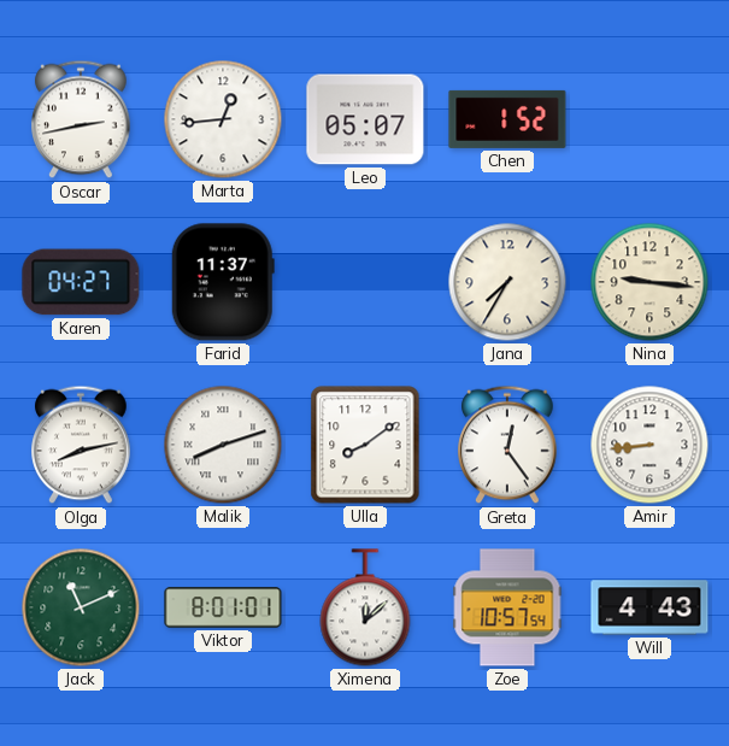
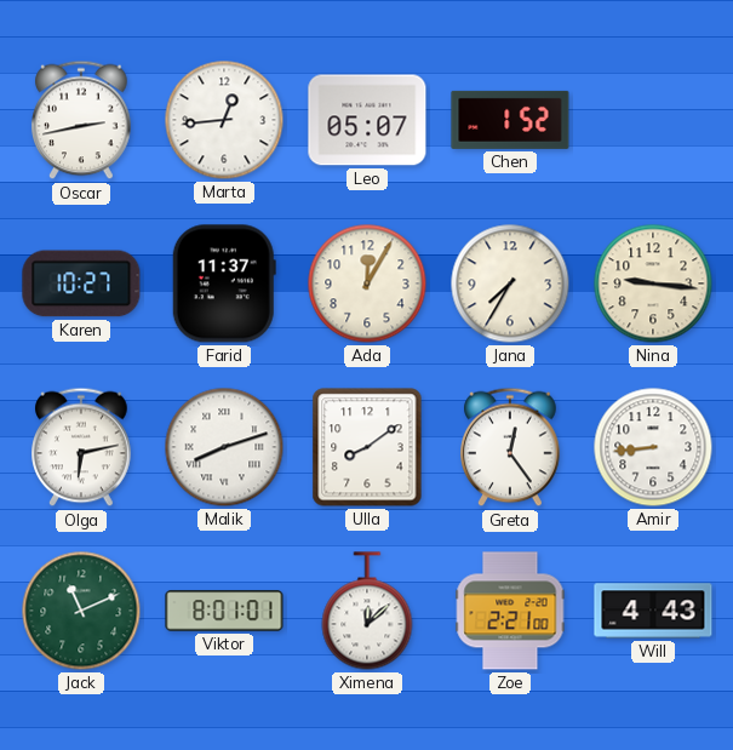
Karen: 04:27 -> 10:27
Ada: none -> 12:05
Olga: 8:13 -> 6:13
Zoe: 10:57 -> 2:21
